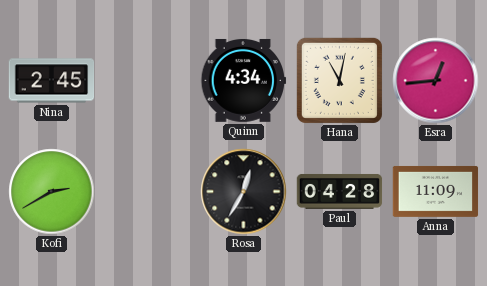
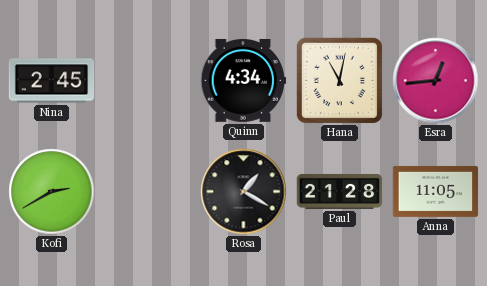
Rosa: 12:35 -> 1:20
Paul: 04:28 -> 21:28
Anna: 11:09 -> 11:05
